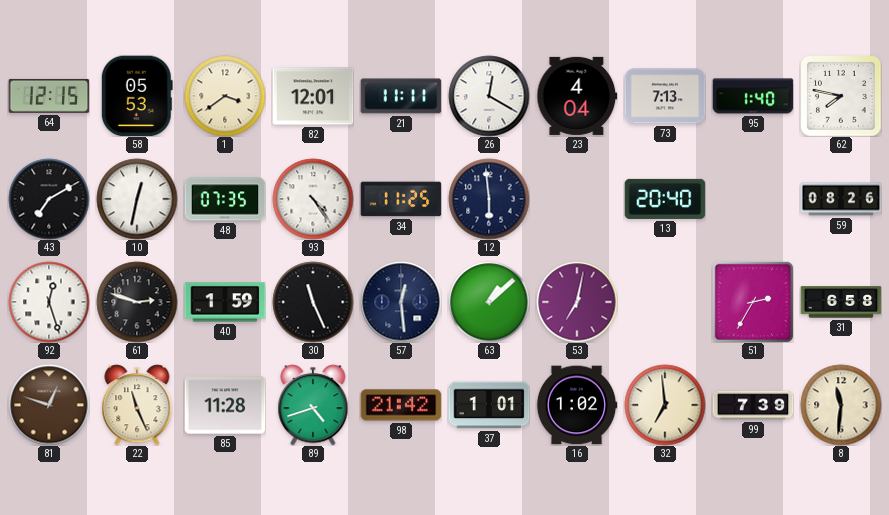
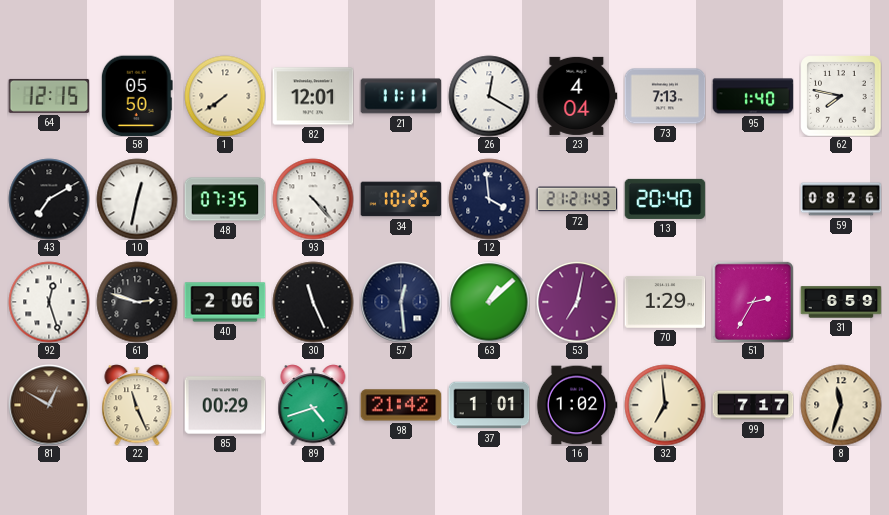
58: 05:53 -> 05:50
1: 3:39 -> 7:39
93: 4:24 -> 4:23
34: 11:25 -> 10:25
12: 5:59 -> 3:59
72: none -> 21:21
40: 1:59 -> 2:06
70: none -> 1:29
31: 6:58 -> 6:59
81: 12:48 -> 12:50
85: 11:28 -> 00:29
99: 7:39 -> 7:17
8: 11:31 -> 11:33
